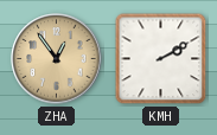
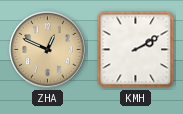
ZHA: 12:54 -> 12:49
